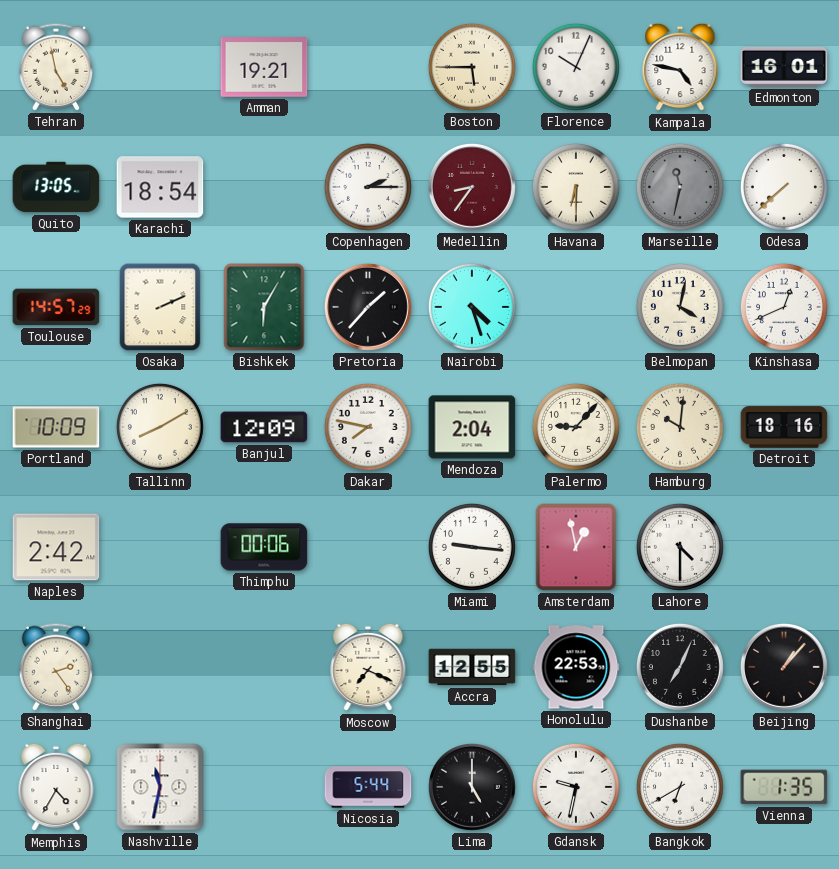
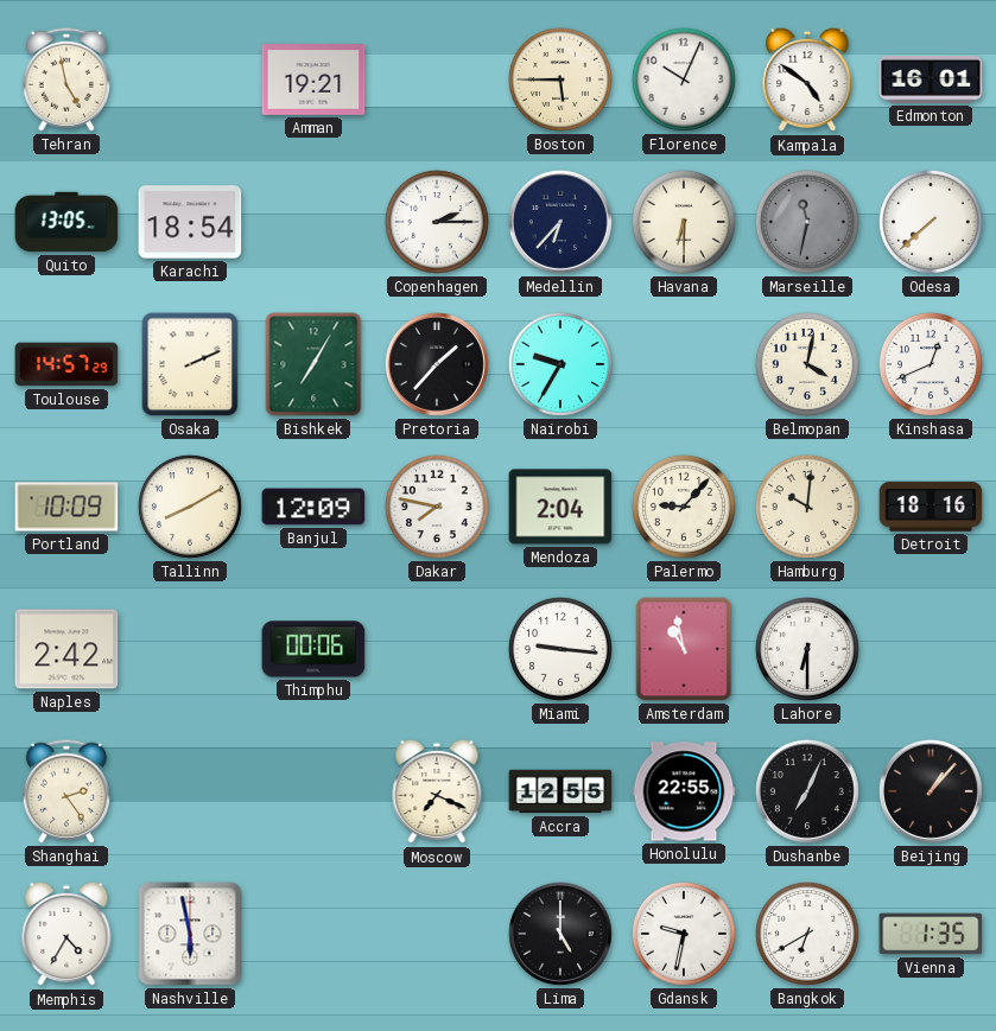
Kampala: 4:47 -> 4:51
Medellin: 8:36 -> 6:37
Medellin dial: burgundy -> navy
Bishkek: 6:05 -> 7:05
Nairobi: 4:27 -> 9:35
Amsterdam: 12:58 -> 10:58
Lahore: 4:30 -> 6:30
Honolulu: 22:53 -> 22:55
Nashville: 11:32 -> 5:58
Nicosia: 5:44 -> none
